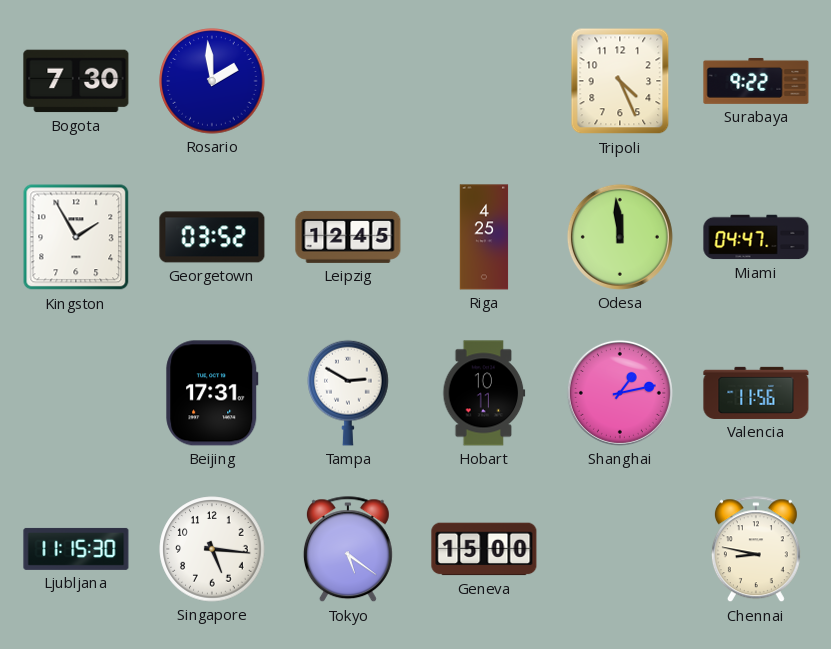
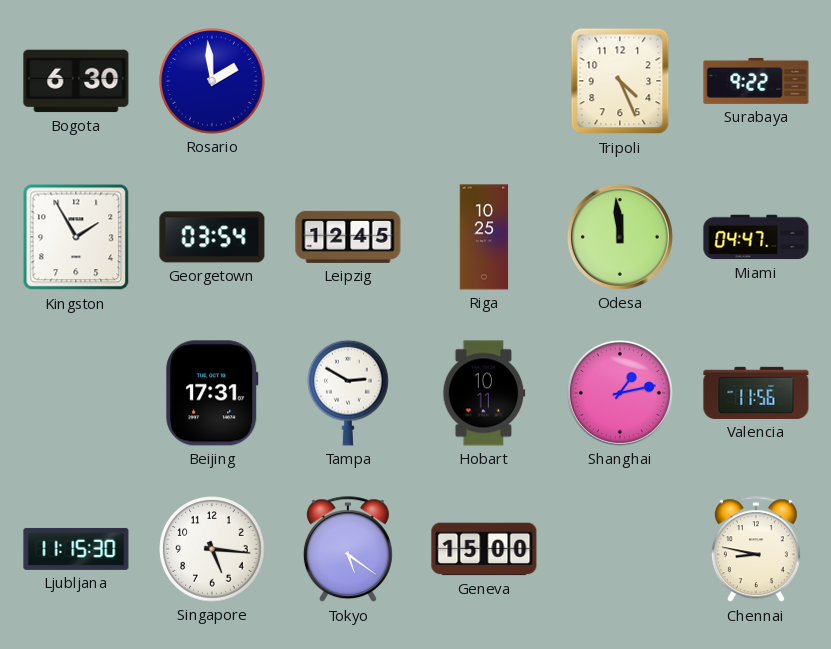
Bogota: 7:30 -> 6:30
Georgetown: 03:52 -> 03:54
Riga: 4:25 -> 10:25
